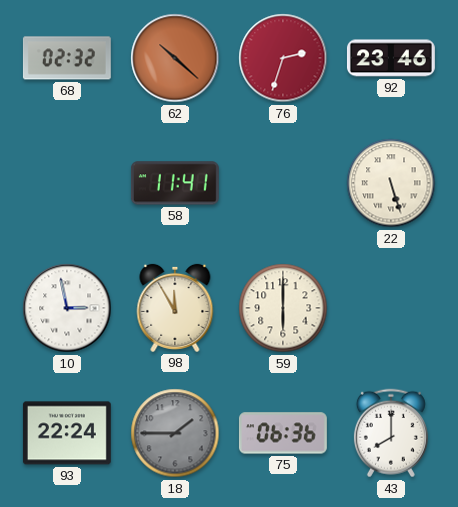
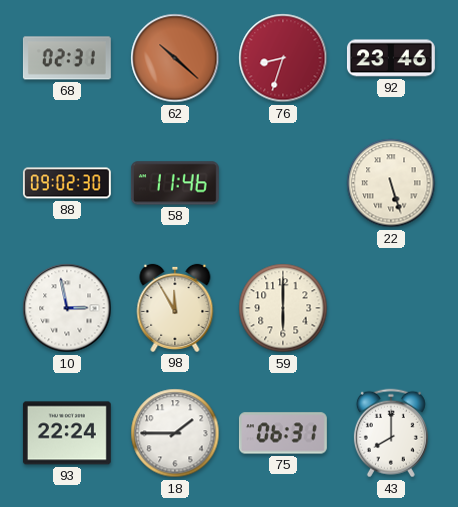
68: 02:32 -> 02:31
76: 2:33 -> 8:33
88: none -> 09:02
58: 11:41 -> 11:46
18 dial: grey -> white
75: 06:36 -> 06:31
